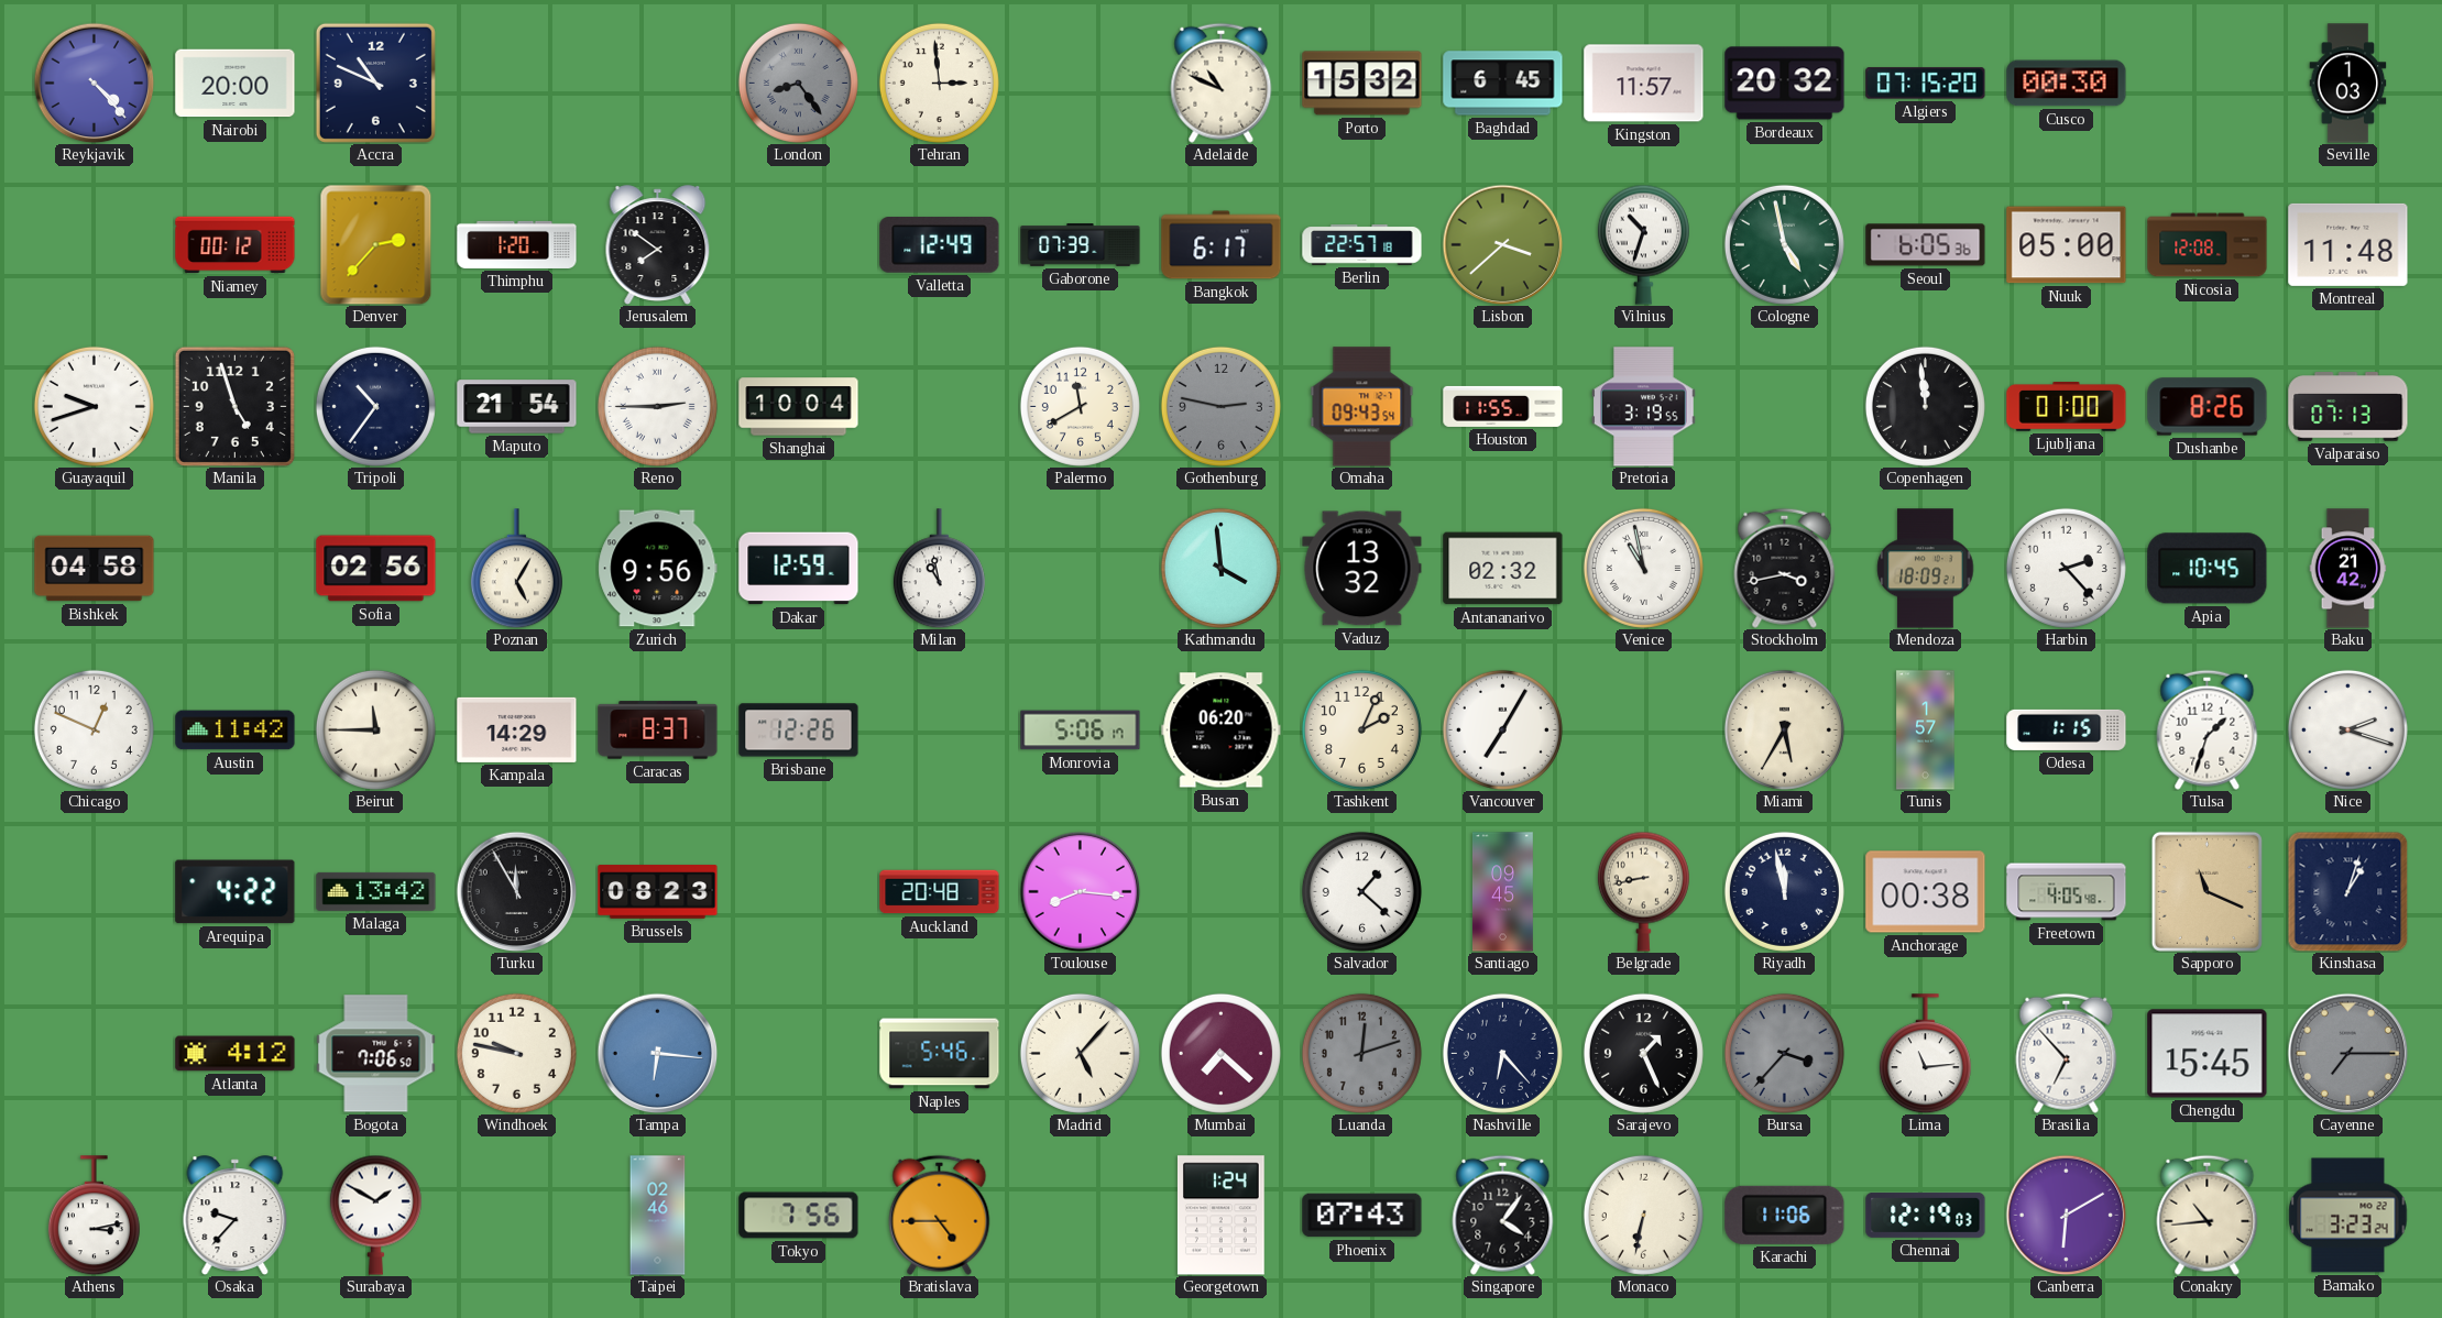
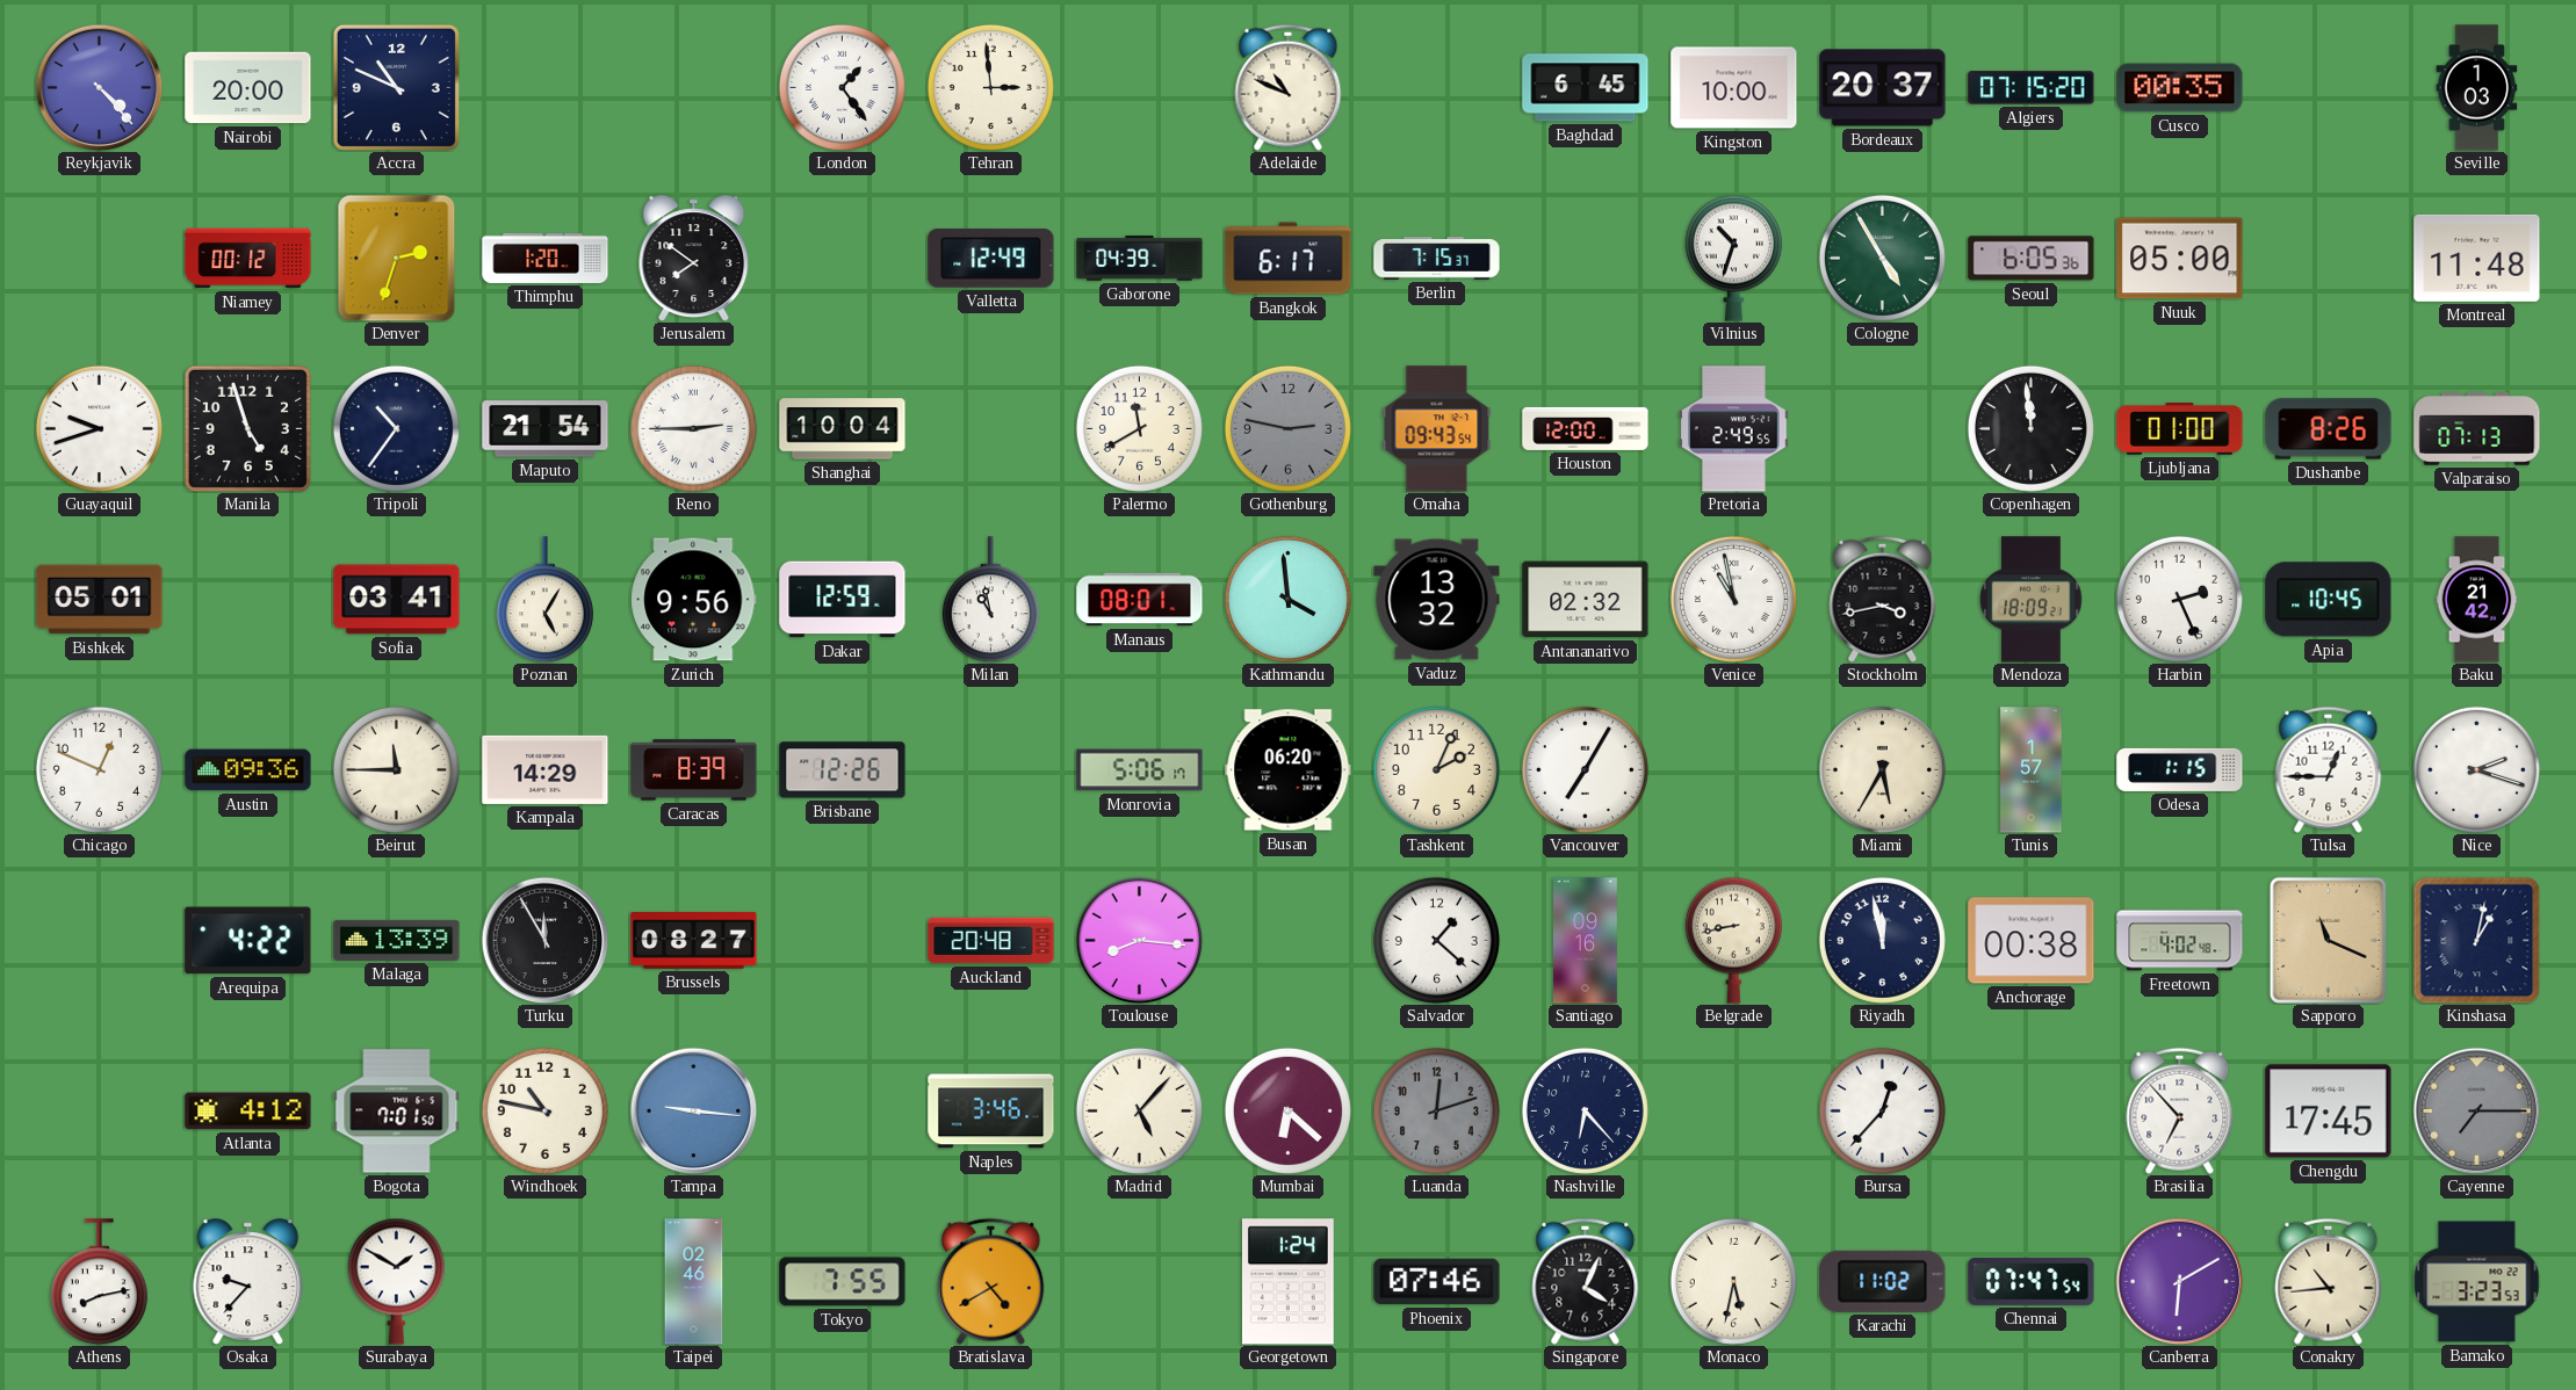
London: 8:24 -> 1:24
London dial: grey -> white
Porto: 15:32 -> none
Kingston: 11:57 -> 10:00
Bordeaux: 20:32 -> 20:37
Cusco: 00:30 -> 00:35
Denver: 2:37 -> 2:33
Gaborone: 07:39 -> 04:39
Berlin: 22:57 -> 7:15
Lisbon: 3:38 -> none
Cologne: 4:58 -> 4:55
Nicosia: 12:08 -> none
Houston: 11:55 -> 12:00
Pretoria: 3:19 -> 2:49
Bishkek: 04:58 -> 05:01
Sofia: 02:56 -> 03:41
Manaus: none -> 08:01
Harbin: 2:23 -> 2:26
Austin: 11:42 -> 09:36
Caracas: 8:37 -> 8:39
Tulsa: 1:33 -> 12:45
Malaga: 13:42 -> 13:39
Brussels: 08:23 -> 08:27
Santiago: 09:45 -> 09:16
Freetown: 4:05 -> 4:02
Kinshasa: 1:03 -> 1:02
Bogota: 7:06 -> 7:01
Windhoek: 9:47 -> 10:47
Tampa: 6:16 -> 9:16
Naples: 5:46 -> 3:46
Mumbai: 7:22 -> 6:22
Sarajevo: 1:26 -> none
Bursa: 3:37 -> 12:37
Bursa dial: grey -> white
Lima: 11:14 -> none
Chengdu: 15:45 -> 17:45
Athens: 3:13 -> 8:13
Tokyo: 7:56 -> 7:55
Bratislava: 4:45 -> 4:40
Phoenix: 07:43 -> 07:46
Singapore: 4:06 -> 4:04
Monaco: 6:32 -> 5:32
Karachi: 11:06 -> 11:02
Chennai: 12:19 -> 07:47
Bamako: 3:23:24 -> 3:23:53
